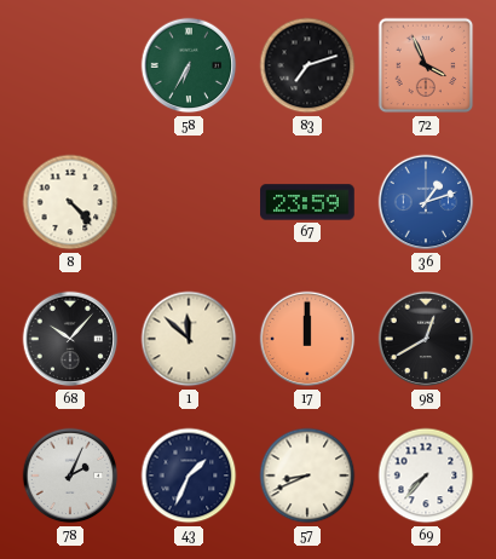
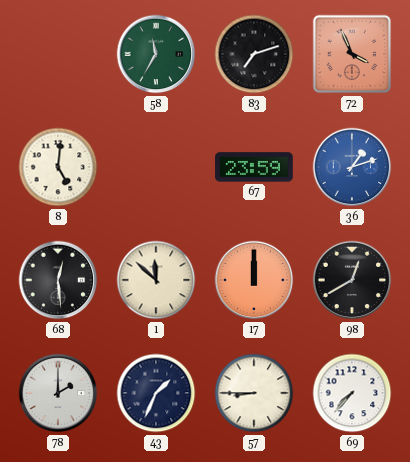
58: 6:35 -> 11:35
8: 4:23 -> 5:01
68: 10:07 -> 12:29
78: 2:04 -> 2:00
57: 8:41 -> 8:45
